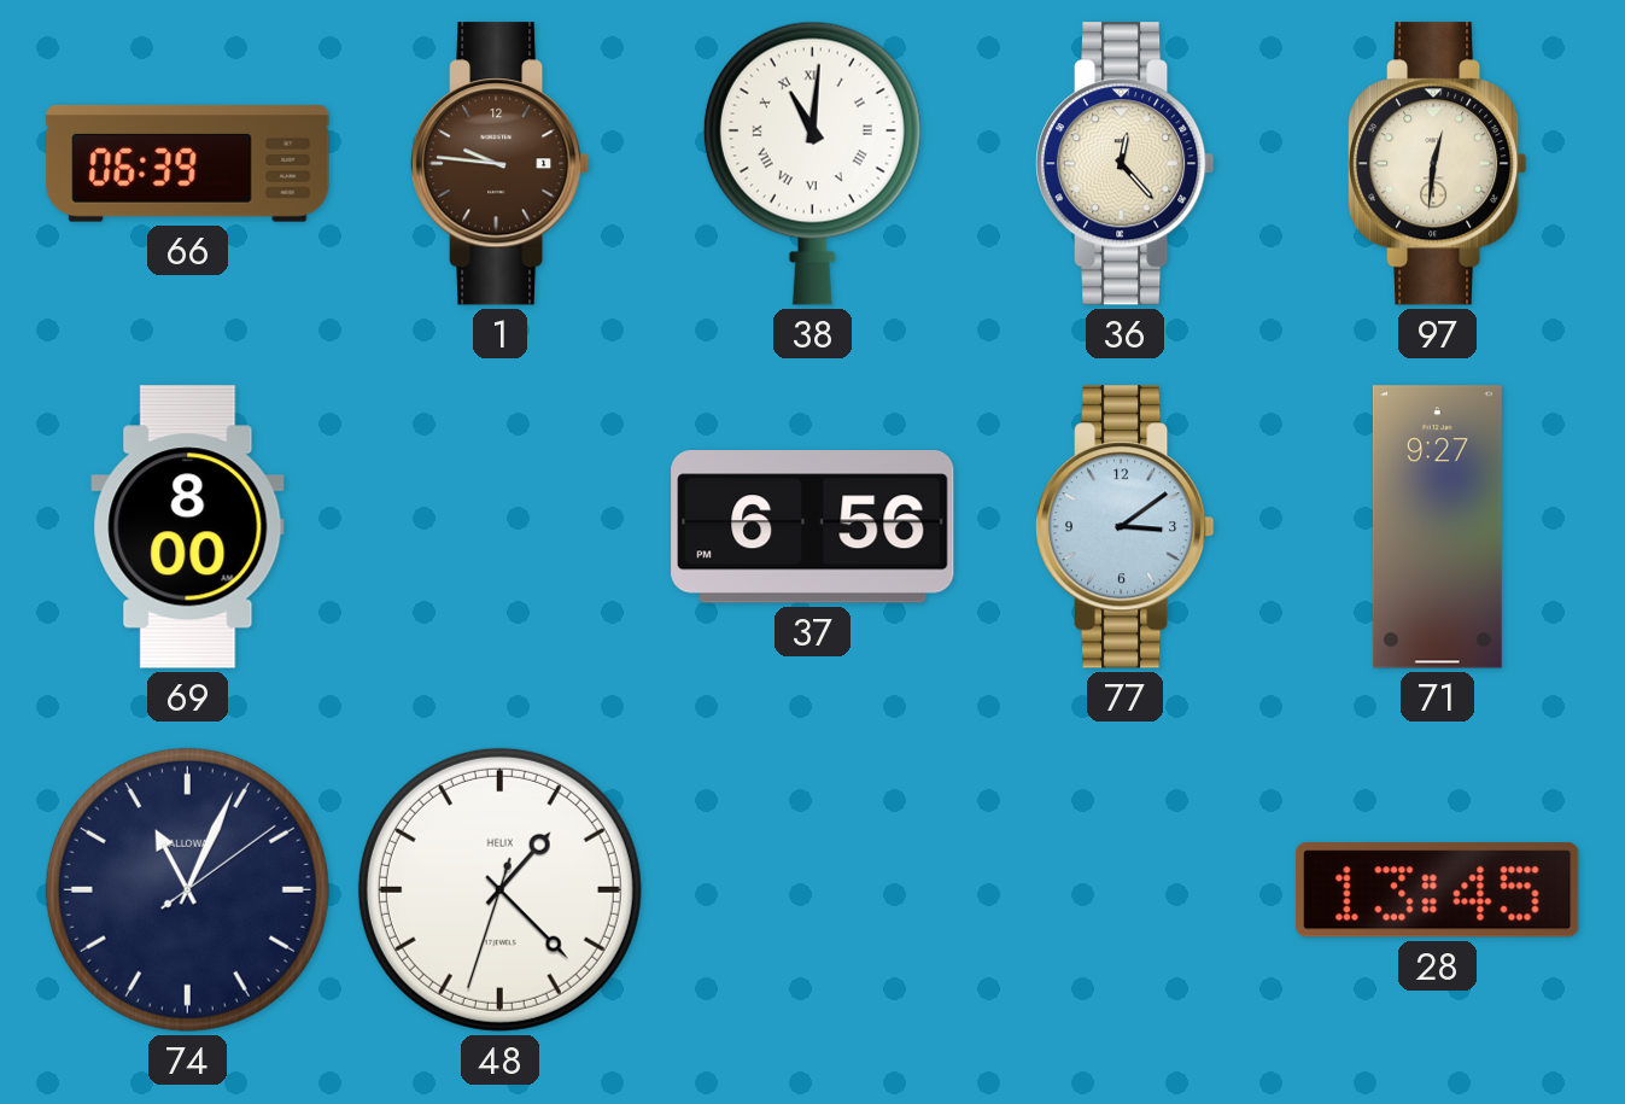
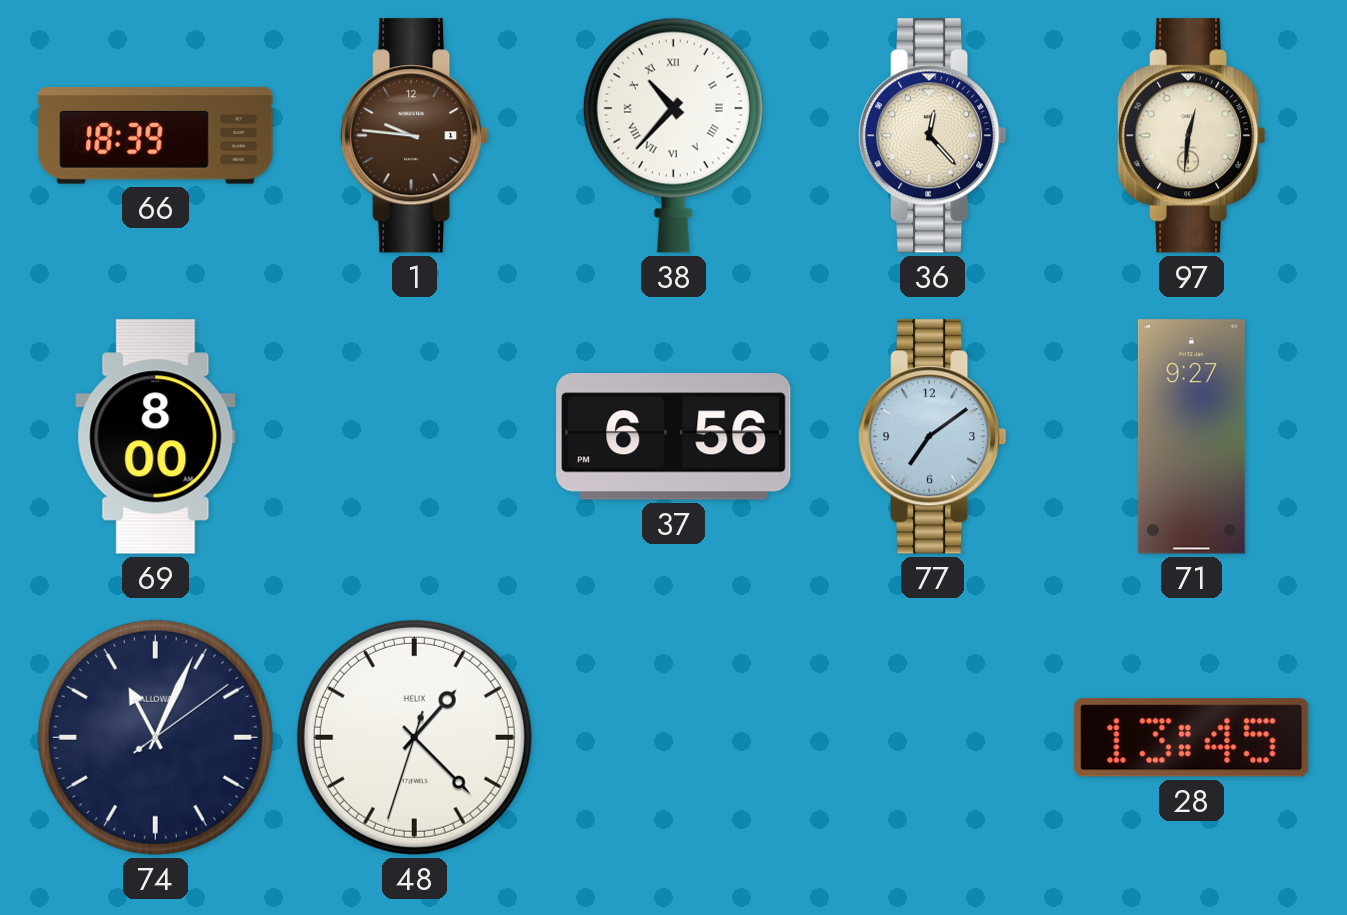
66: 06:39 -> 18:39
38: 11:01 -> 10:37
77: 3:09 -> 7:09
